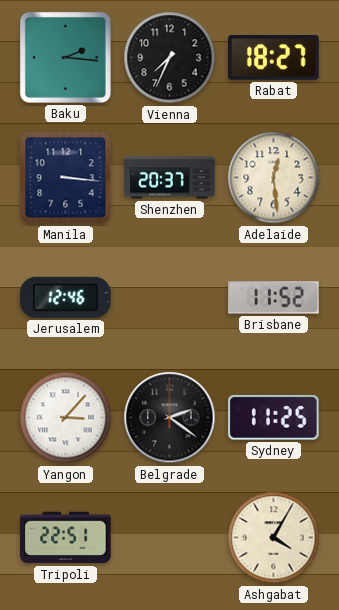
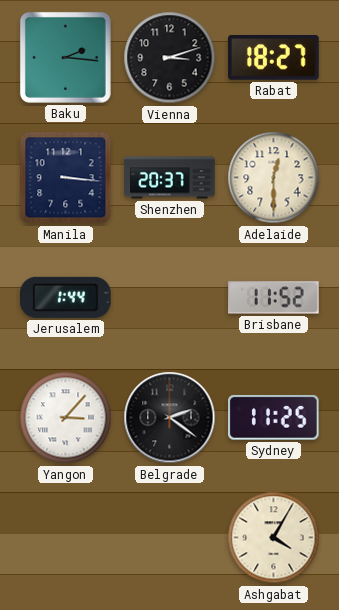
Vienna: 7:34 -> 3:12
Adelaide: 12:29 -> 12:30
Jerusalem: 12:46 -> 1:44
Tripoli: 22:51 -> none
